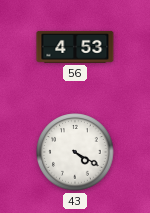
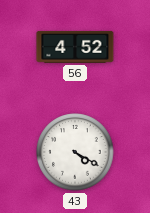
56: 4:53 -> 4:52
